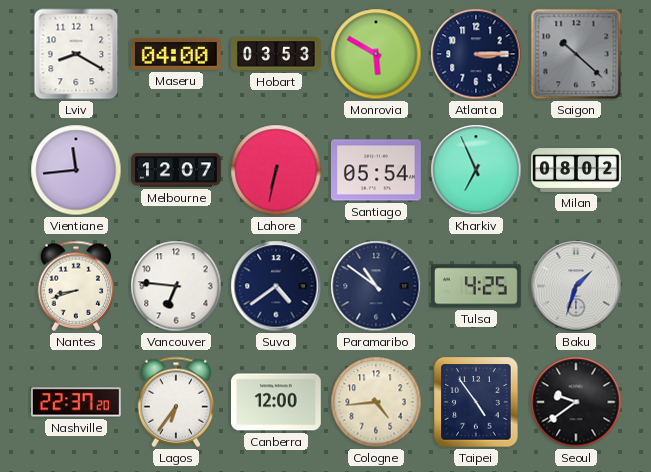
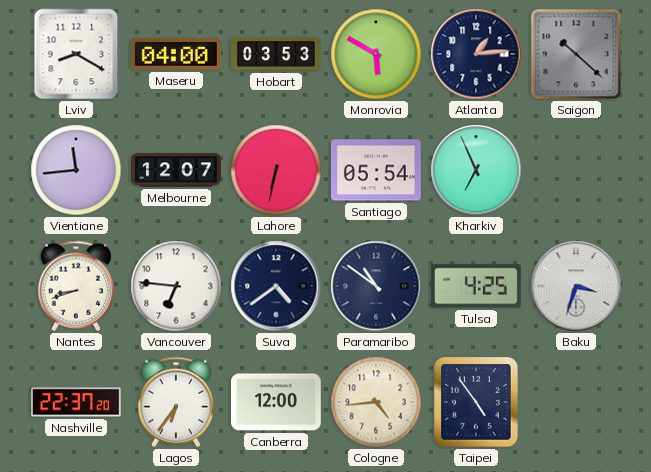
Atlanta: 3:15 -> 1:14
Milan: 08:02 -> none
Baku: 1:33 -> 3:33
Seoul: 9:39 -> none
